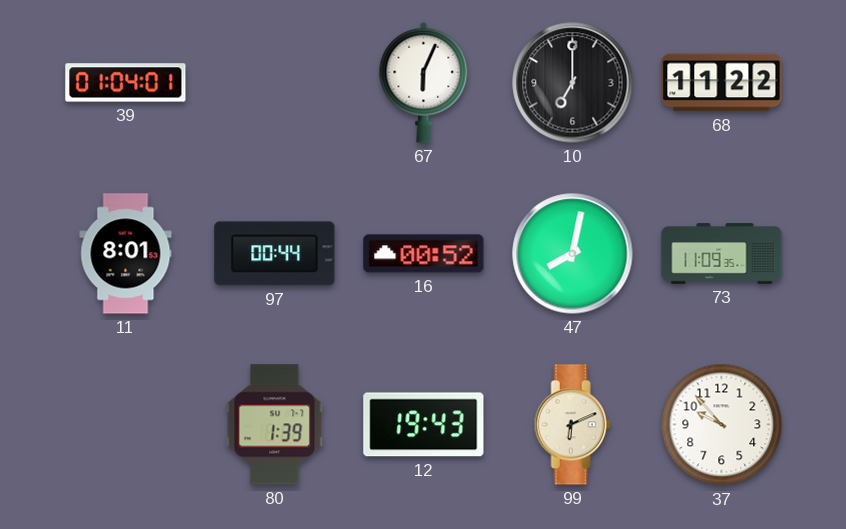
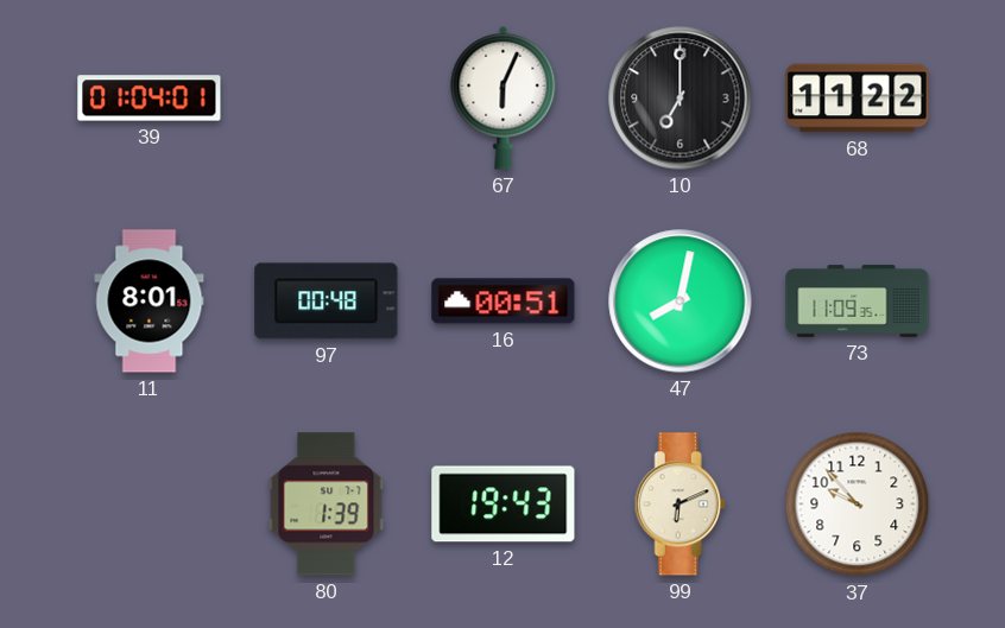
97: 00:44 -> 00:48
16: 00:52 -> 00:51
